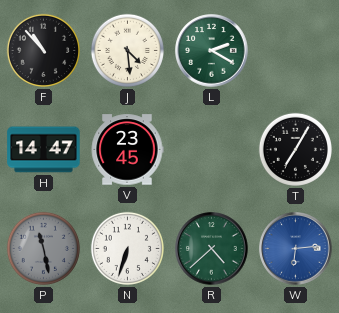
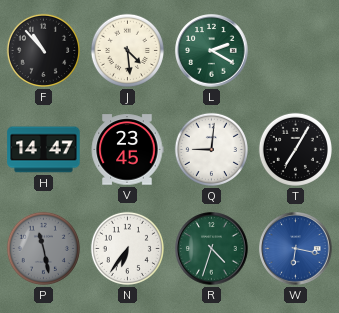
Q: none -> 9:01
N: 6:33 -> 6:36
R: 4:38 -> 4:33
W: 6:14 -> 6:17
